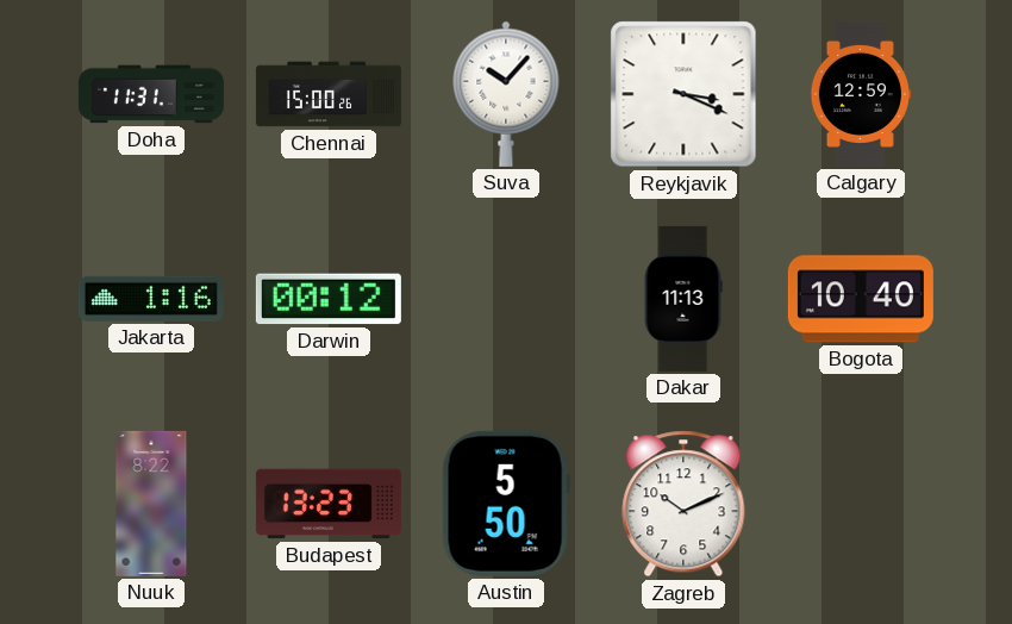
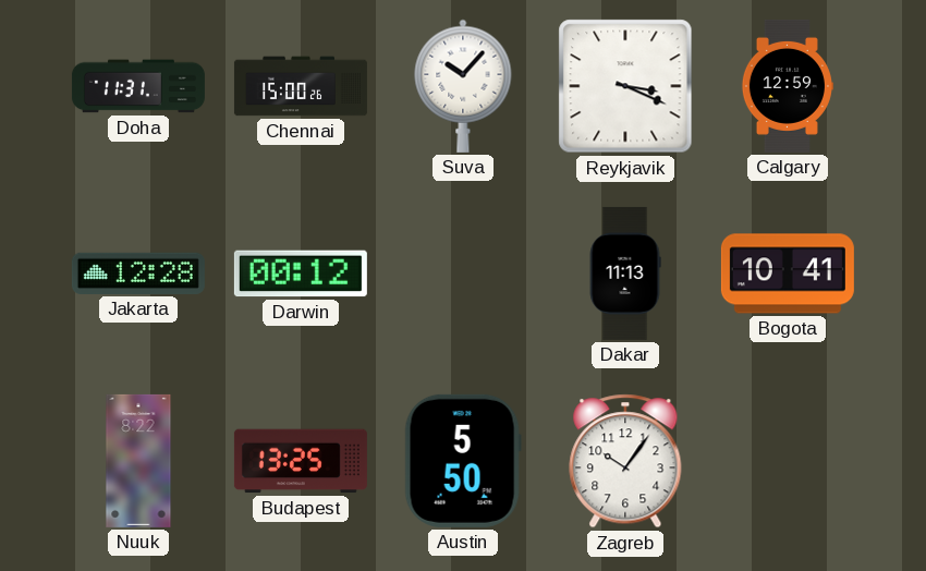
Jakarta: 1:16 -> 12:28
Bogota: 10:40 -> 10:41
Budapest: 13:23 -> 13:25
Zagreb: 10:11 -> 10:06
